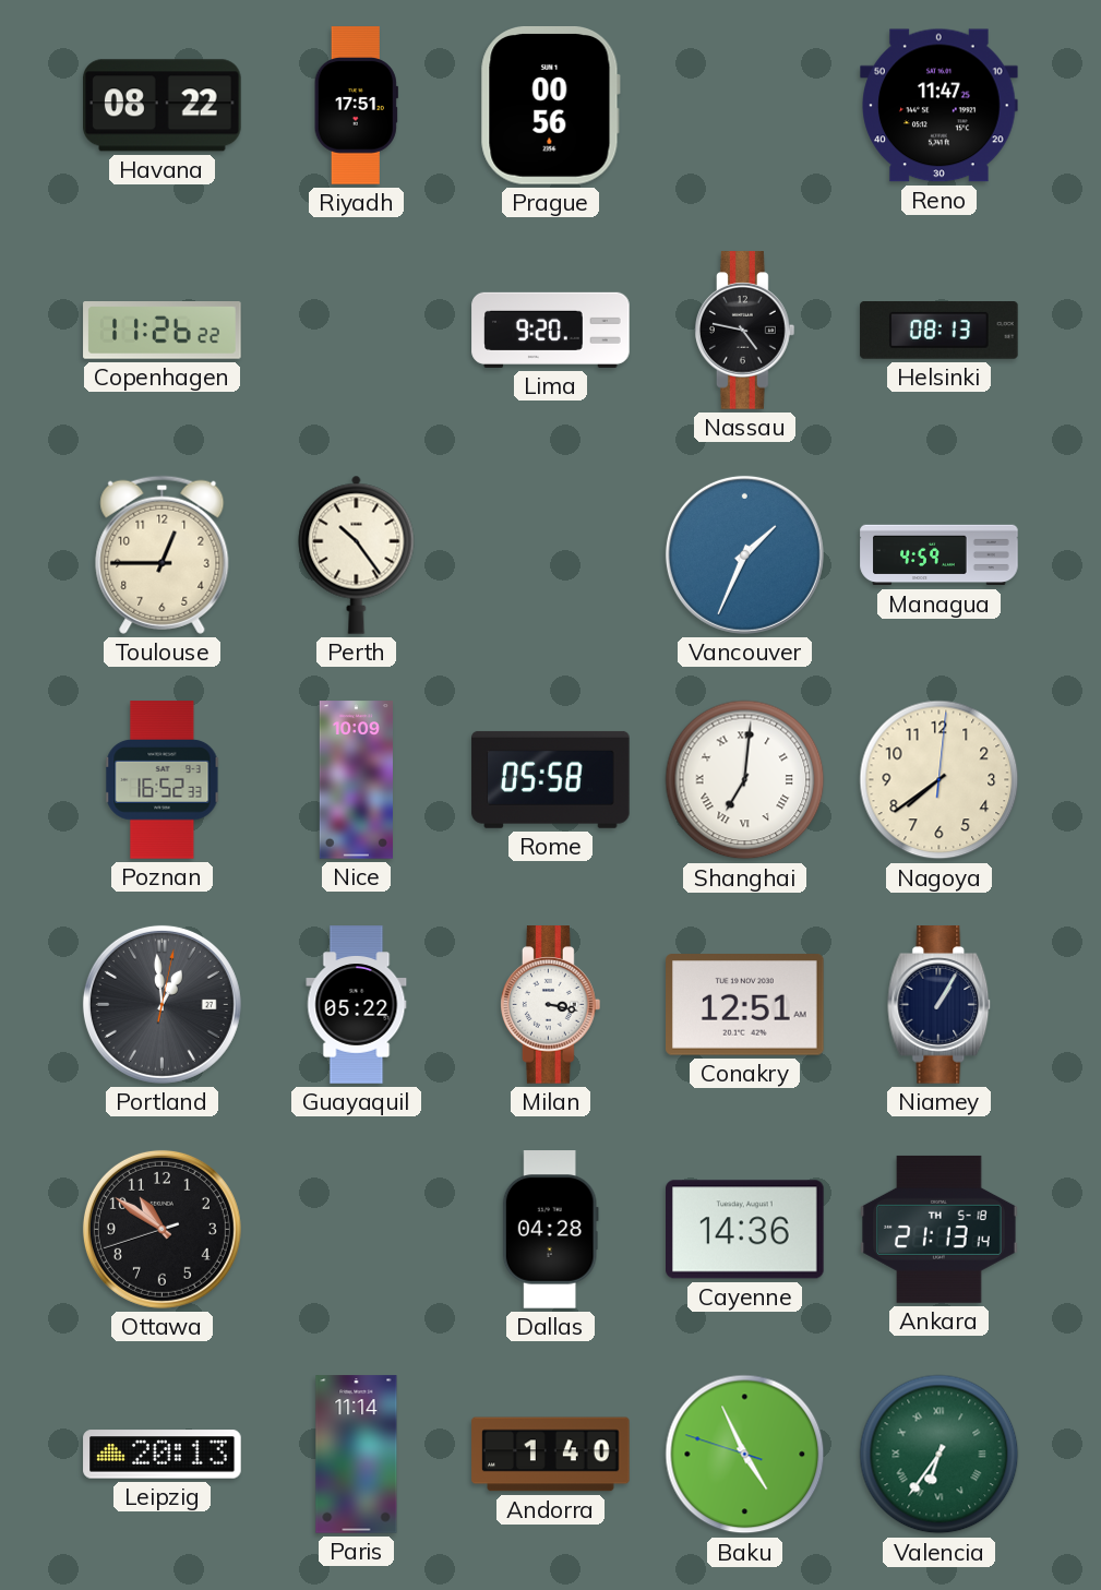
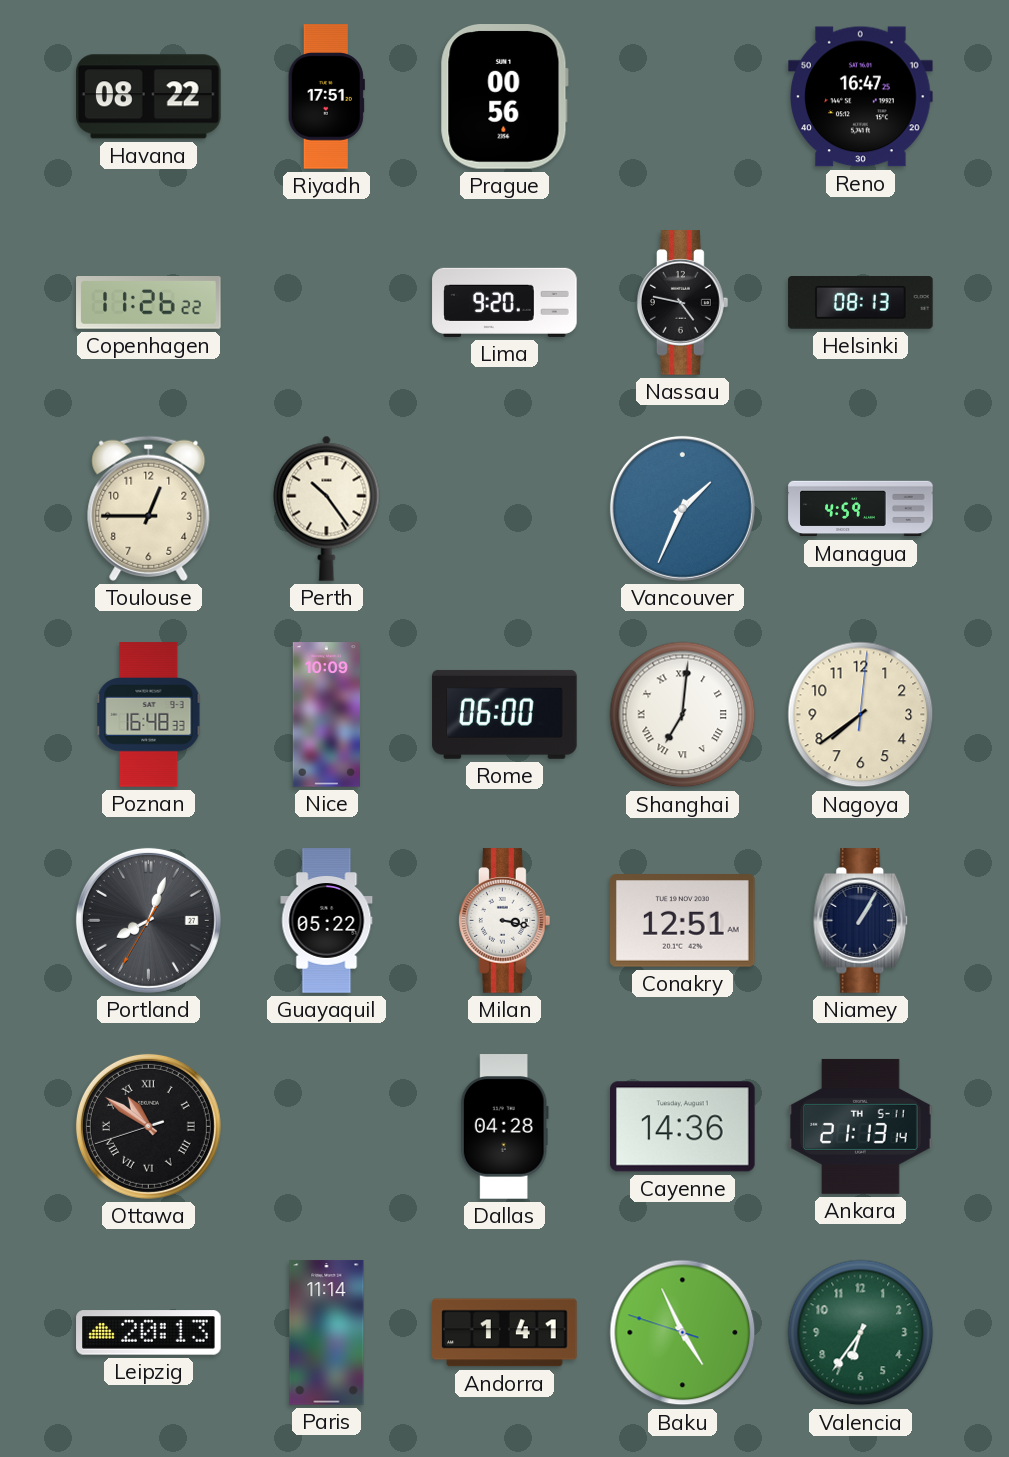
Reno: 11:47 -> 16:47
Poznan: 16:52 -> 16:48
Rome: 05:58 -> 06:00
Portland: 12:59 -> 8:03
Ottawa numerals: Arabic -> Roman
Ankara date: TH 5-18 -> TH 5-11
Andorra: 1:40 -> 1:41
Valencia numerals: Roman -> Arabic
